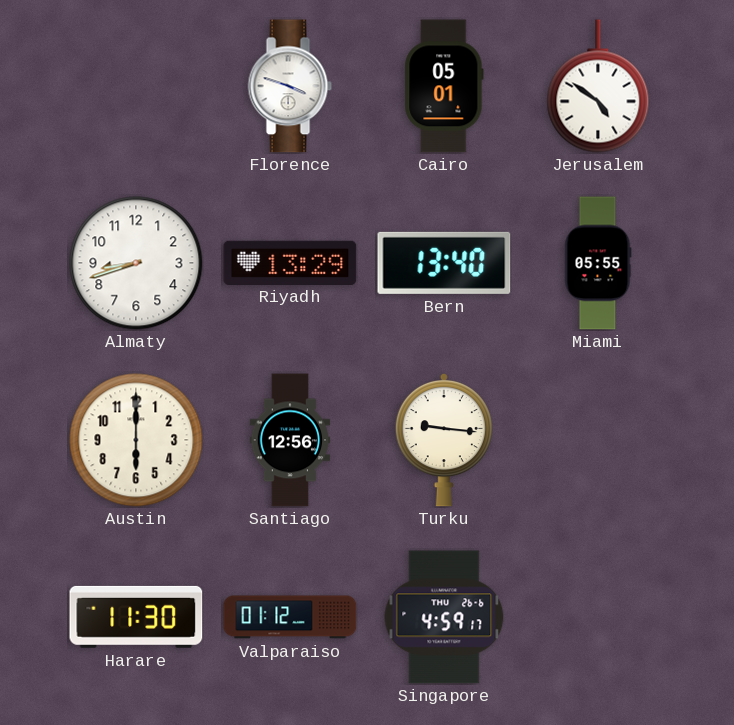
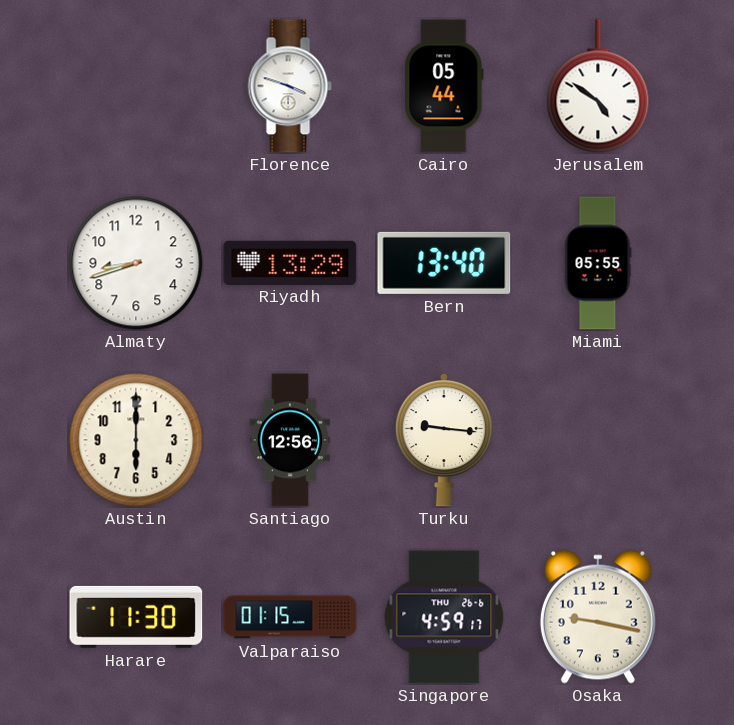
Cairo: 05:01 -> 05:44
Valparaiso: 01:12 -> 01:15
Osaka: none -> 9:17
